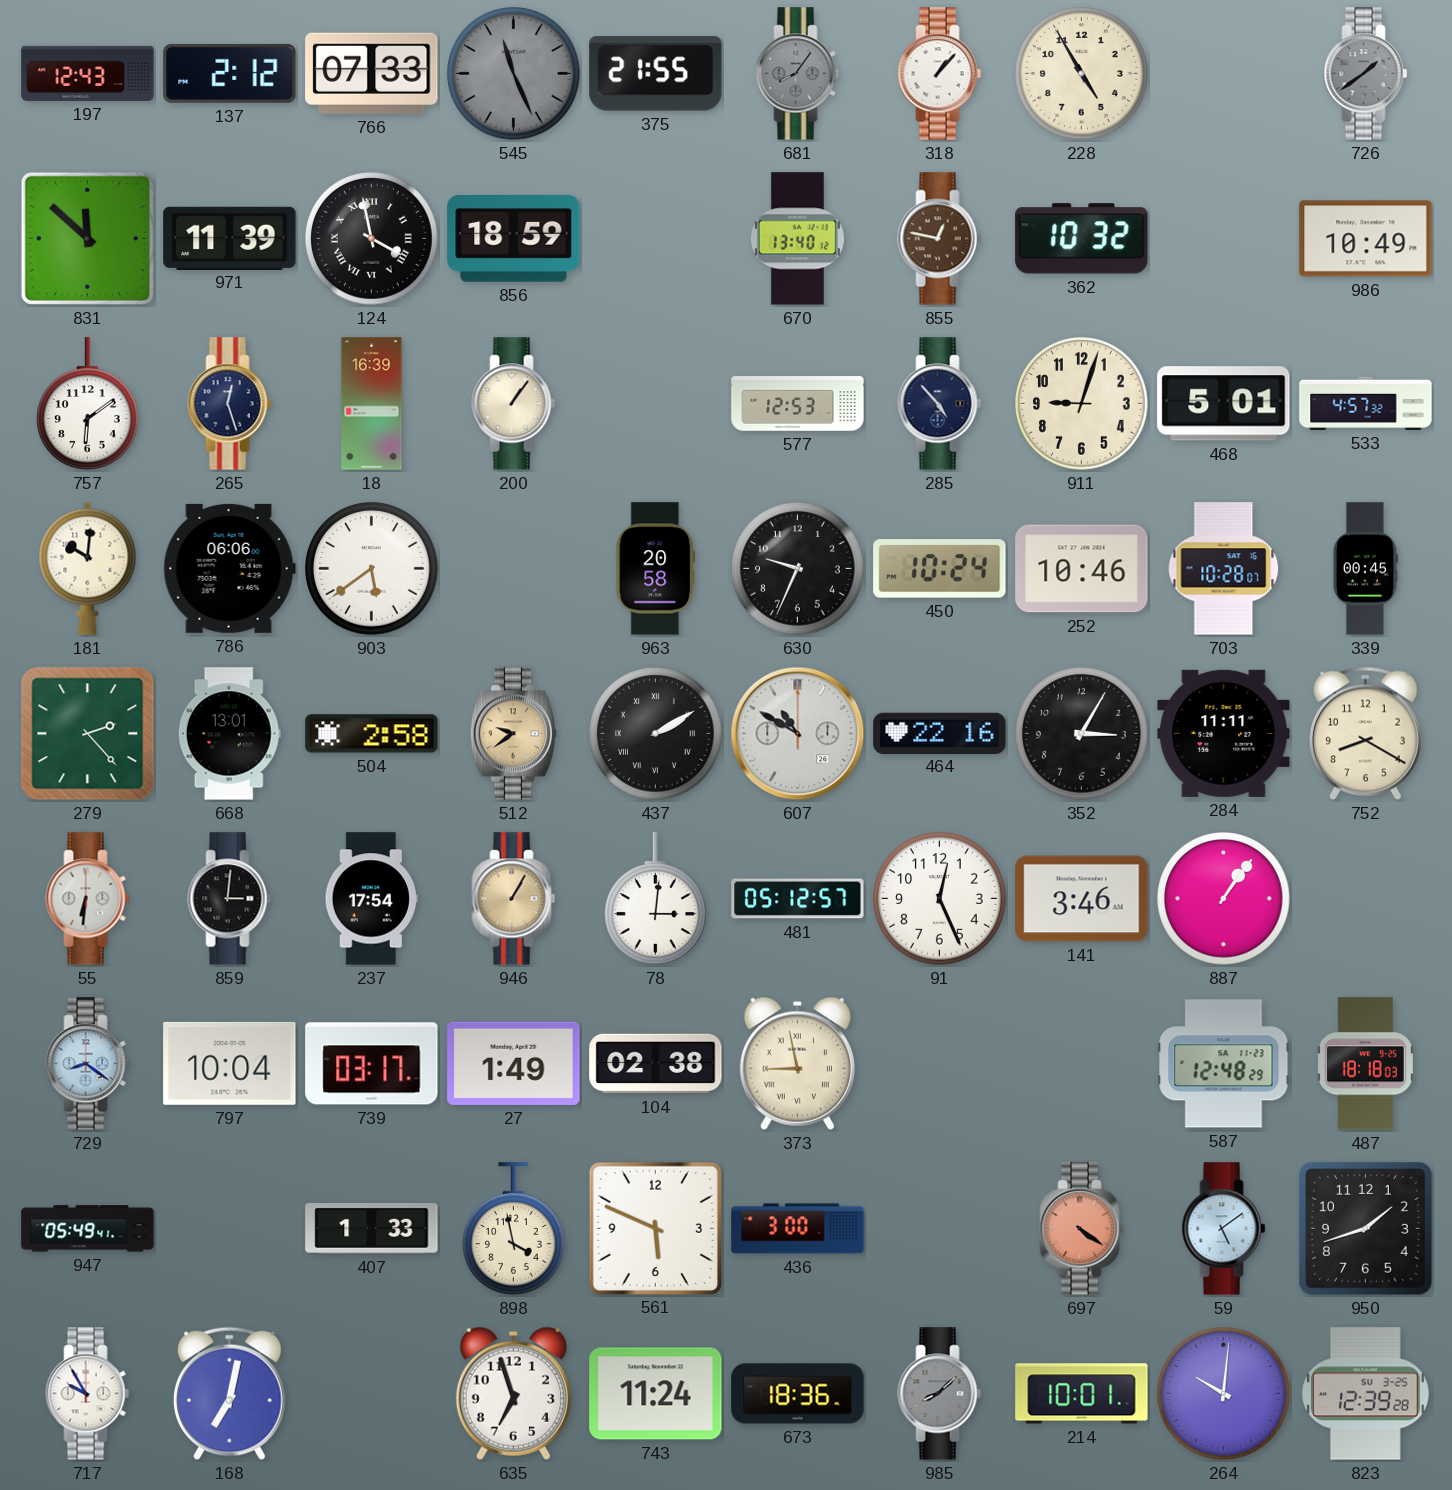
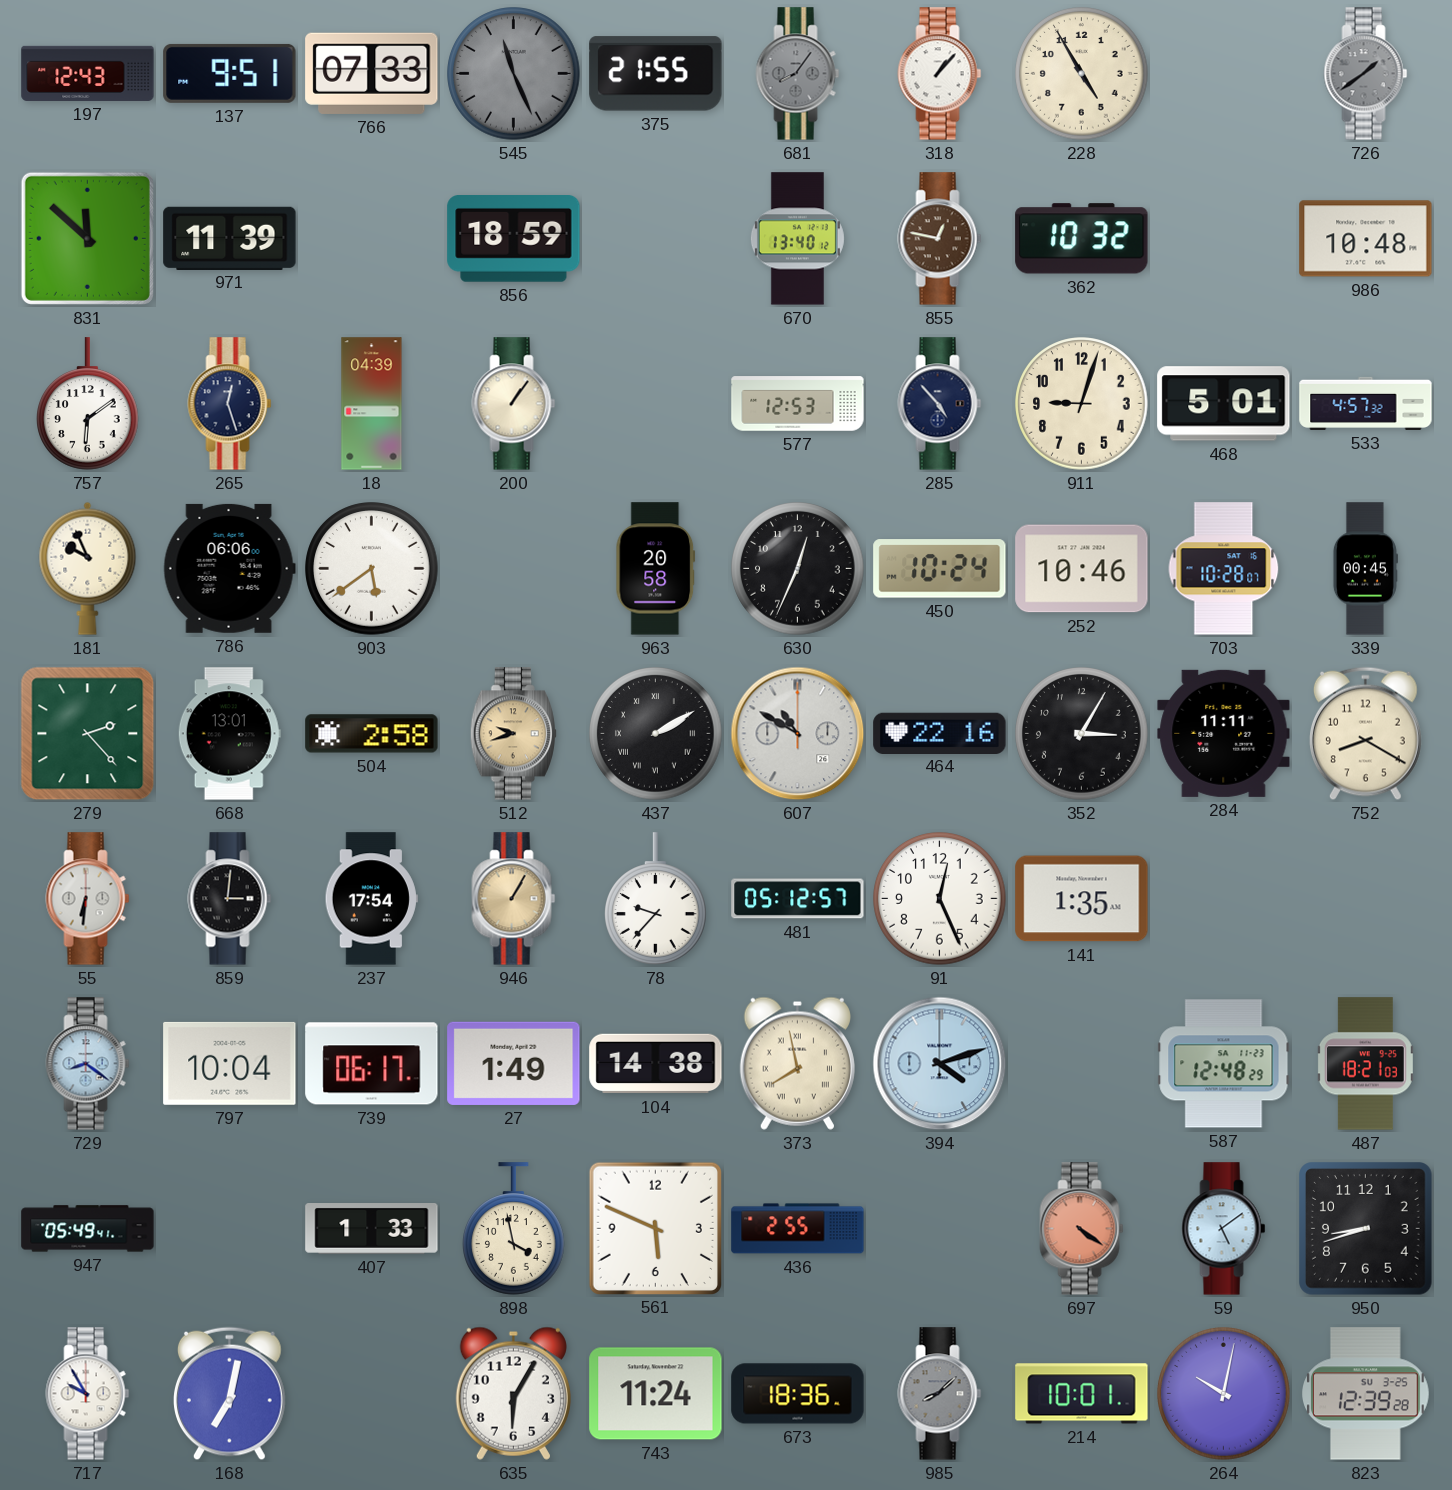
137: 2:12 -> 9:51
124: 3:58 -> none
986: 10:49 -> 10:48
18: 16:39 -> 04:39
181: 10:01 -> 9:56
630: 9:34 -> 12:34
512: 9:39 -> 9:42
78: 3:01 -> 9:37
141: 3:46 -> 1:35
887: 1:06 -> none
739: 03:17 -> 06:17
104: 02:38 -> 14:38
373: 8:58 -> 7:58
394: none -> 4:12
487: 18:18 -> 18:21
436: 3:00 -> 2:55
950: 1:42 -> 8:42
635: 6:57 -> 6:05
264: 10:01 -> 10:02
